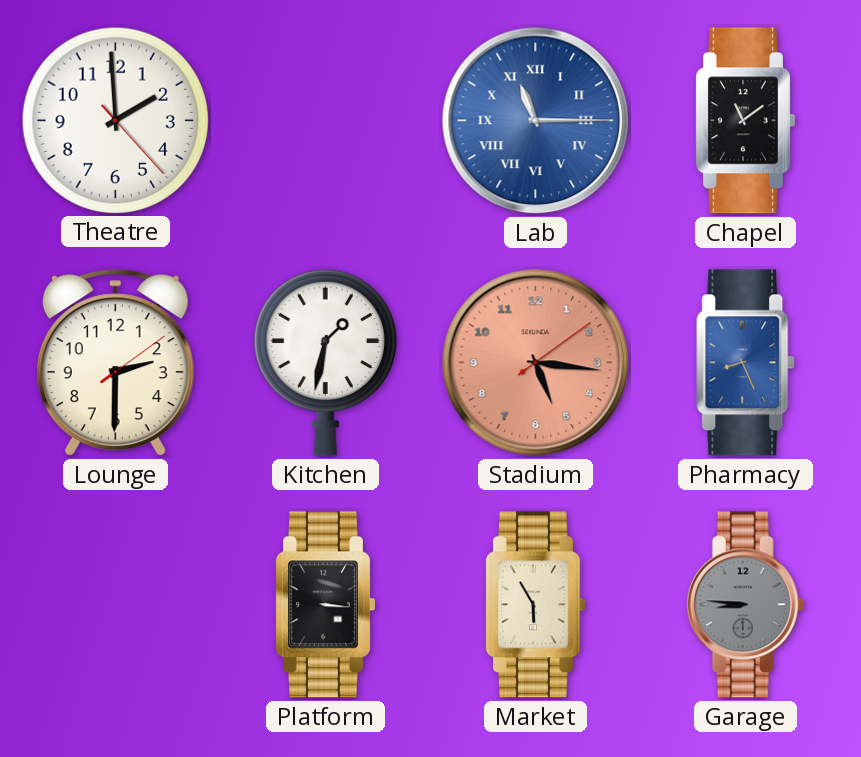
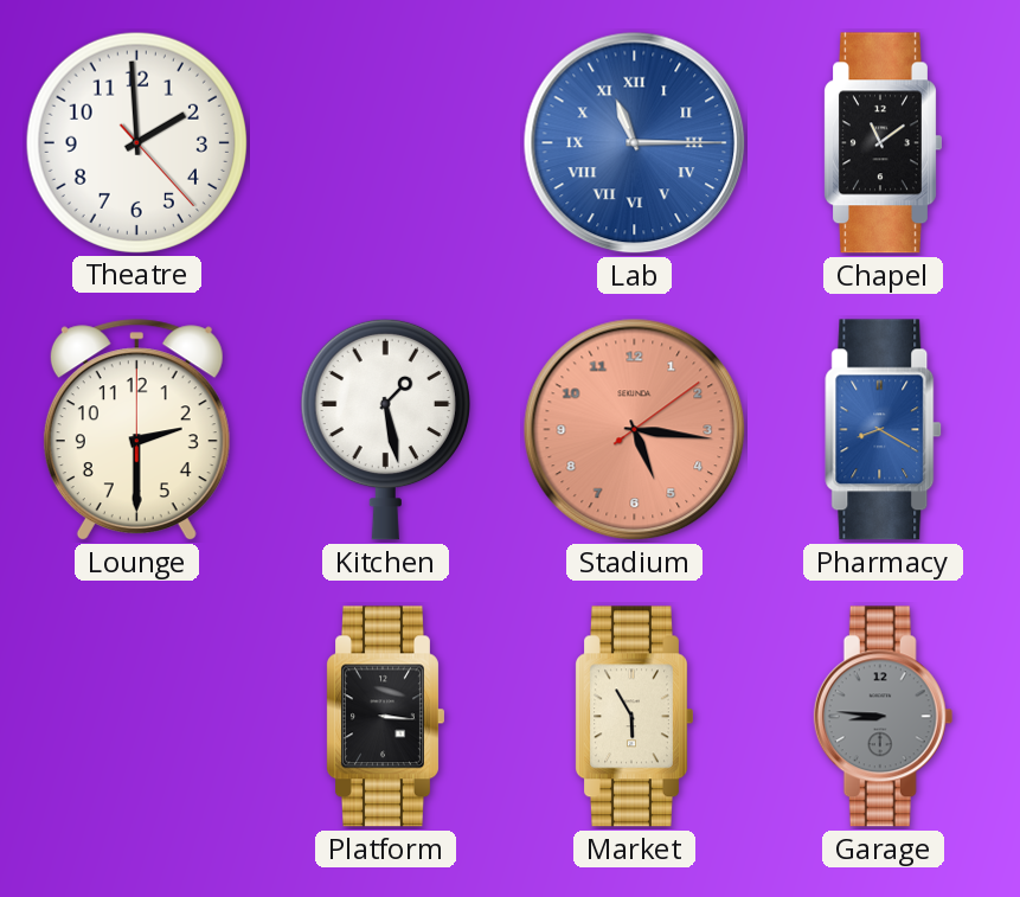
Lounge: 2:30:09 -> 2:30:00
Kitchen: 1:32 -> 1:28
Pharmacy: 8:26 -> 8:20
